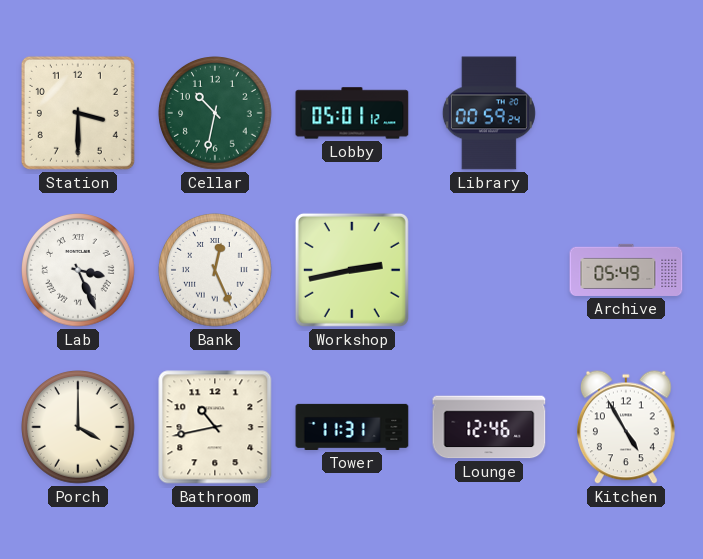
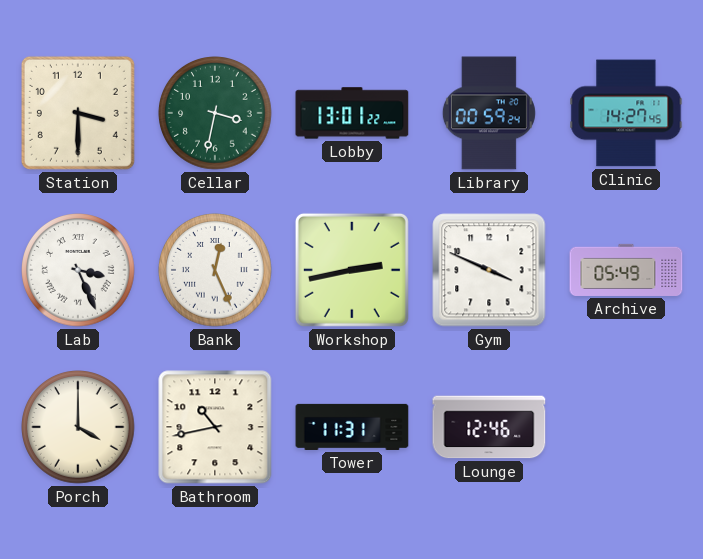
Cellar: 10:32 -> 3:32
Lobby: 05:01 -> 13:01
Clinic: none -> 14:27
Gym: none -> 3:49
Kitchen: 4:55 -> none
